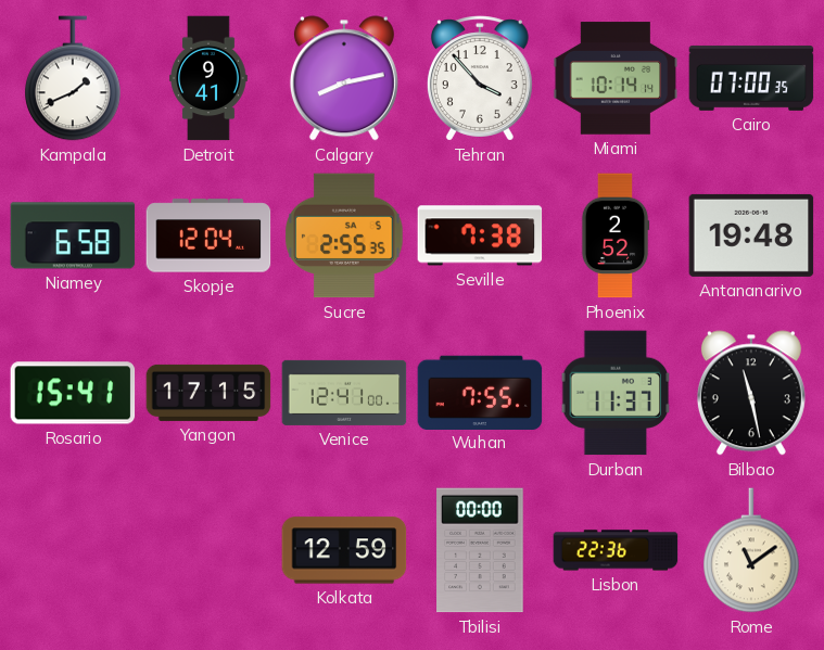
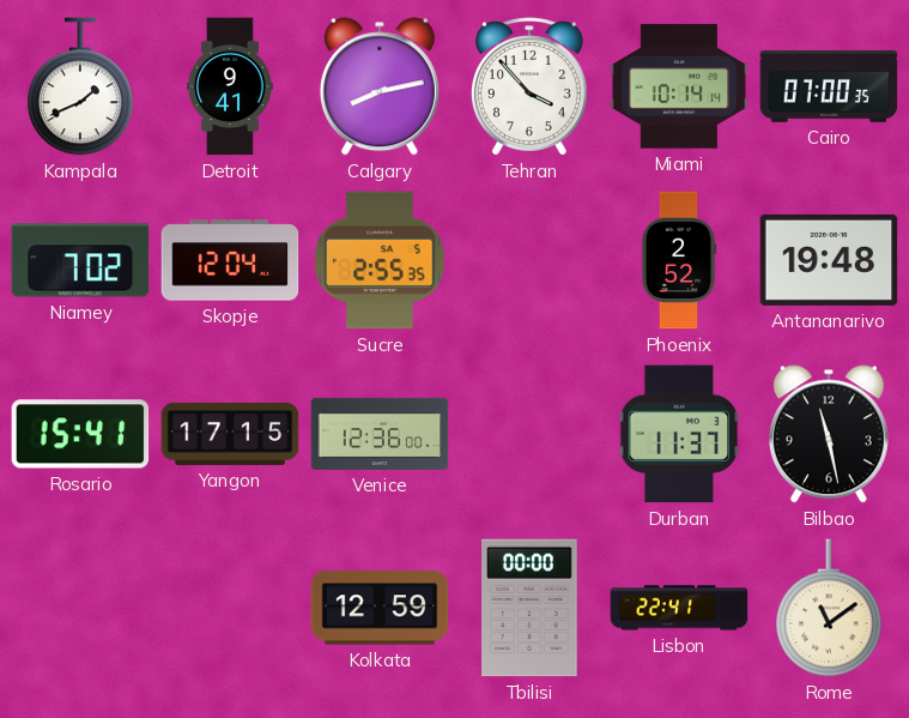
Niamey: 6:58 -> 7:02
Seville: 7:38 -> none
Venice: 12:41 -> 12:36
Wuhan: 7:55 -> none
Lisbon: 22:36 -> 22:41
